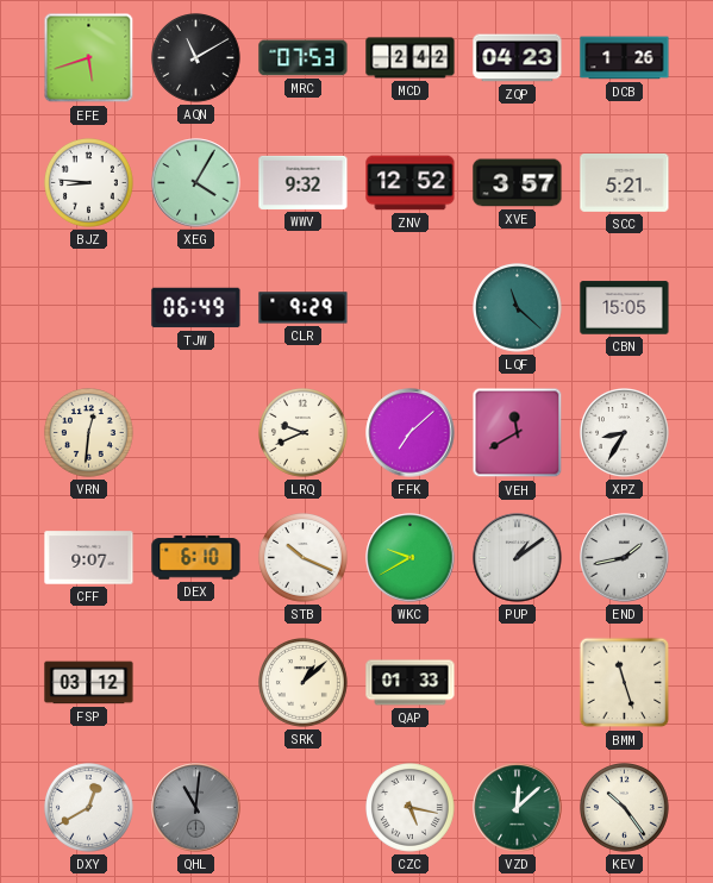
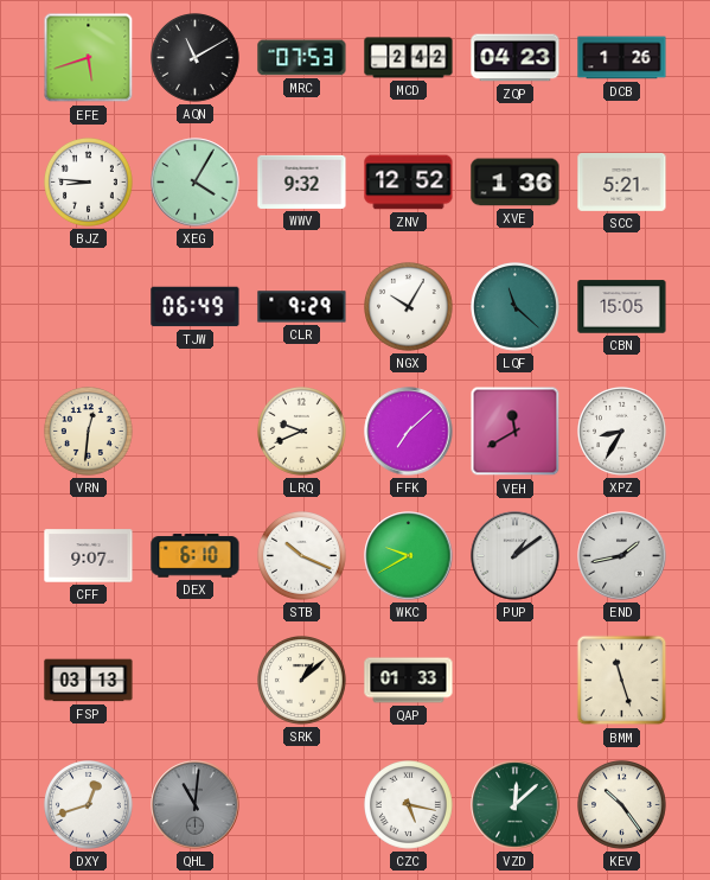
XVE: 3:57 -> 1:36
NGX: none -> 10:05
FSP: 03:12 -> 03:13
DXY: 12:40 -> 12:42
